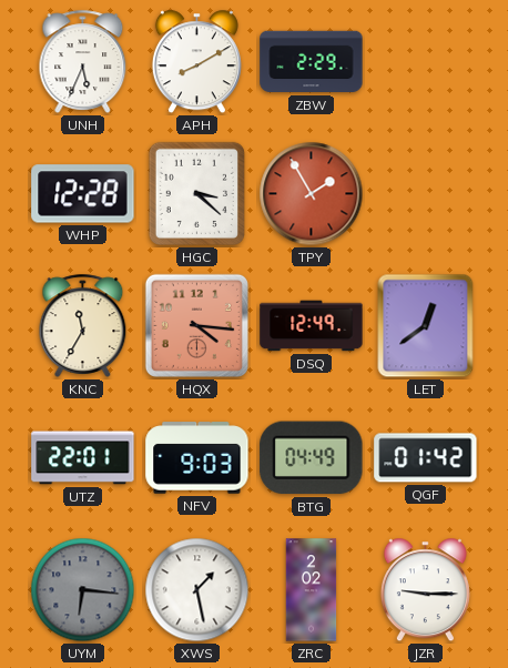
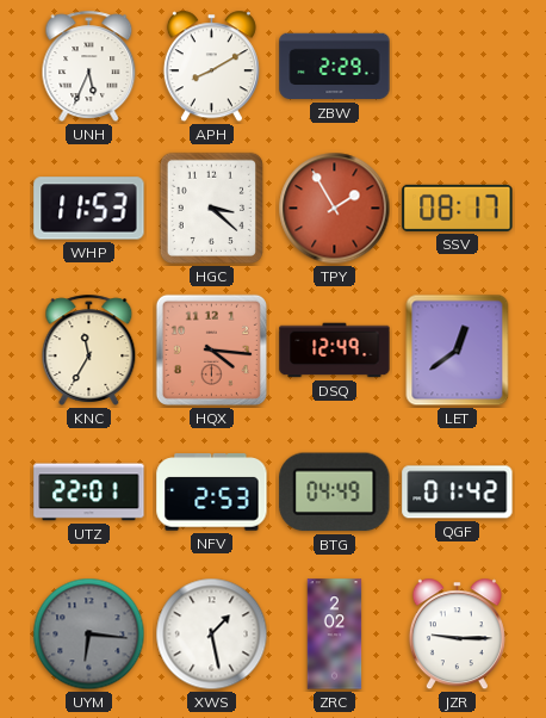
WHP: 12:28 -> 11:53
SSV: none -> 08:17
NFV: 9:03 -> 2:53
